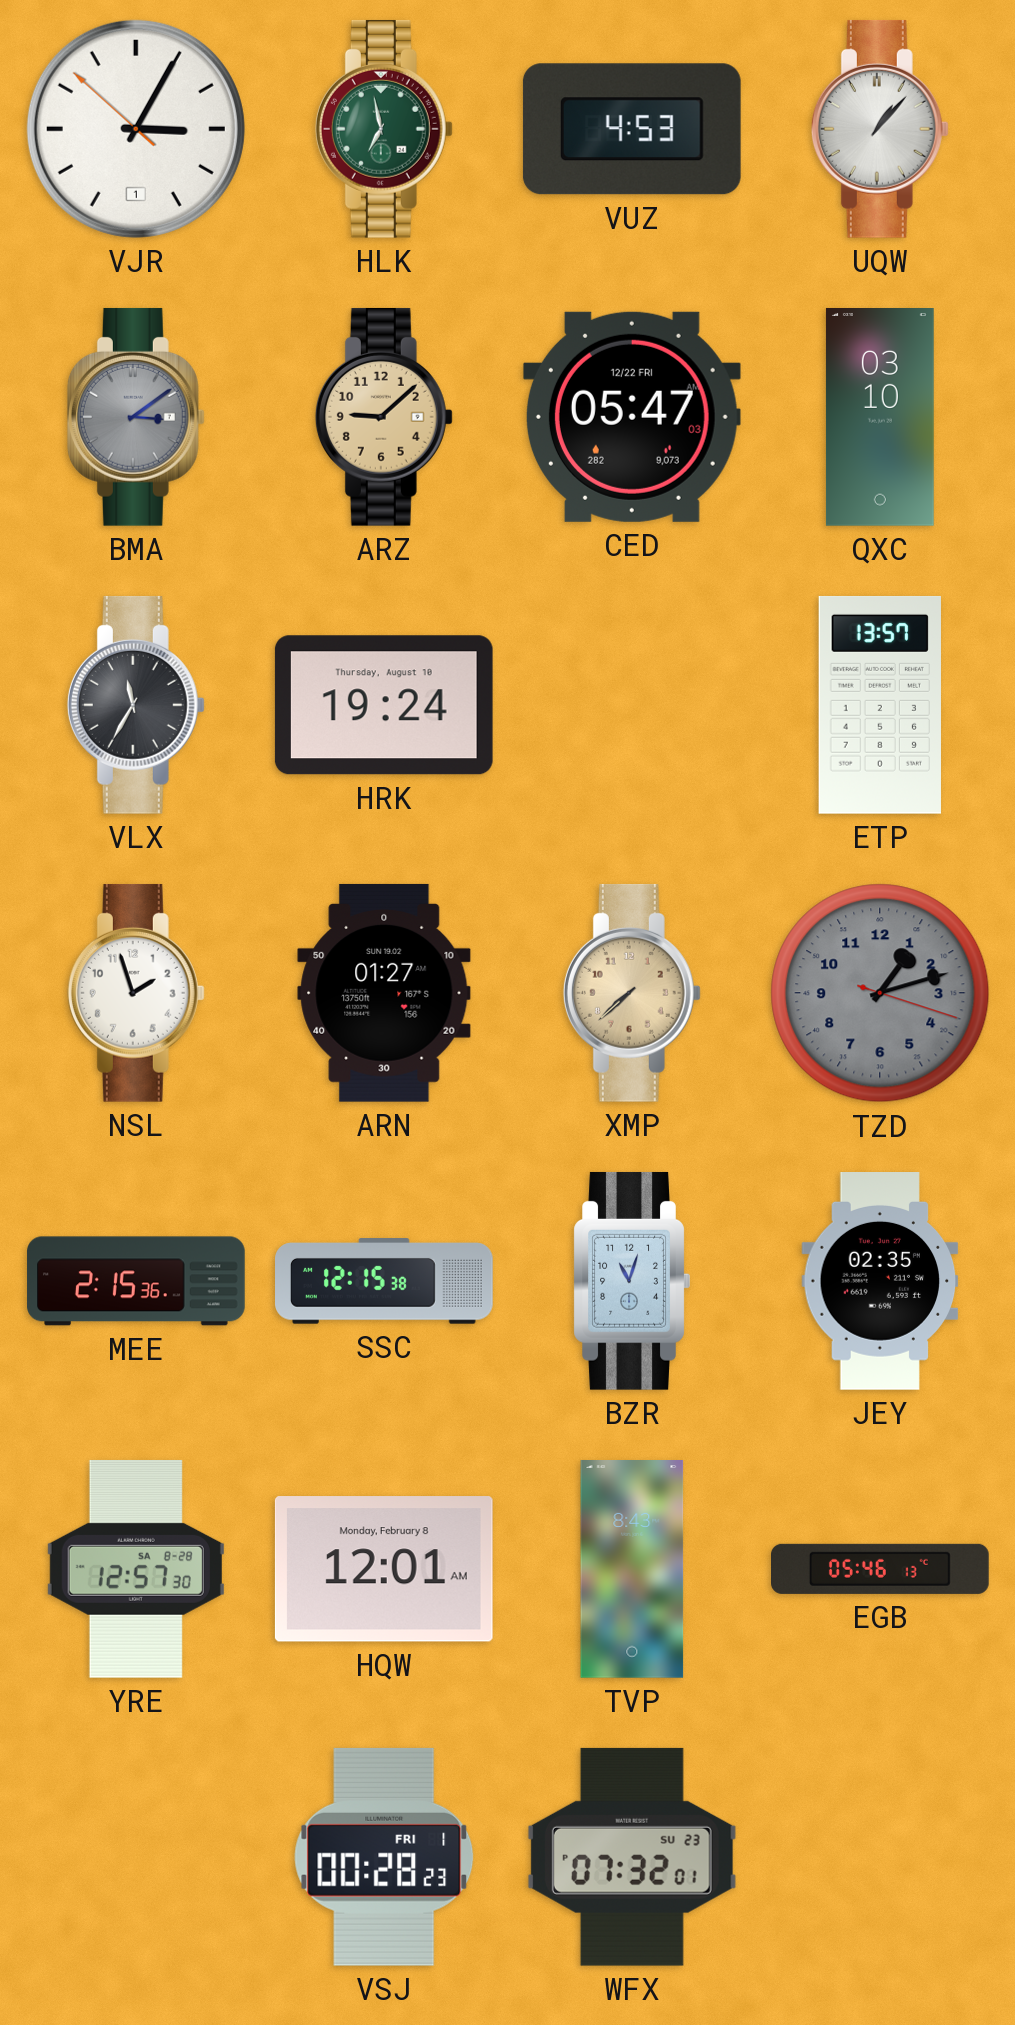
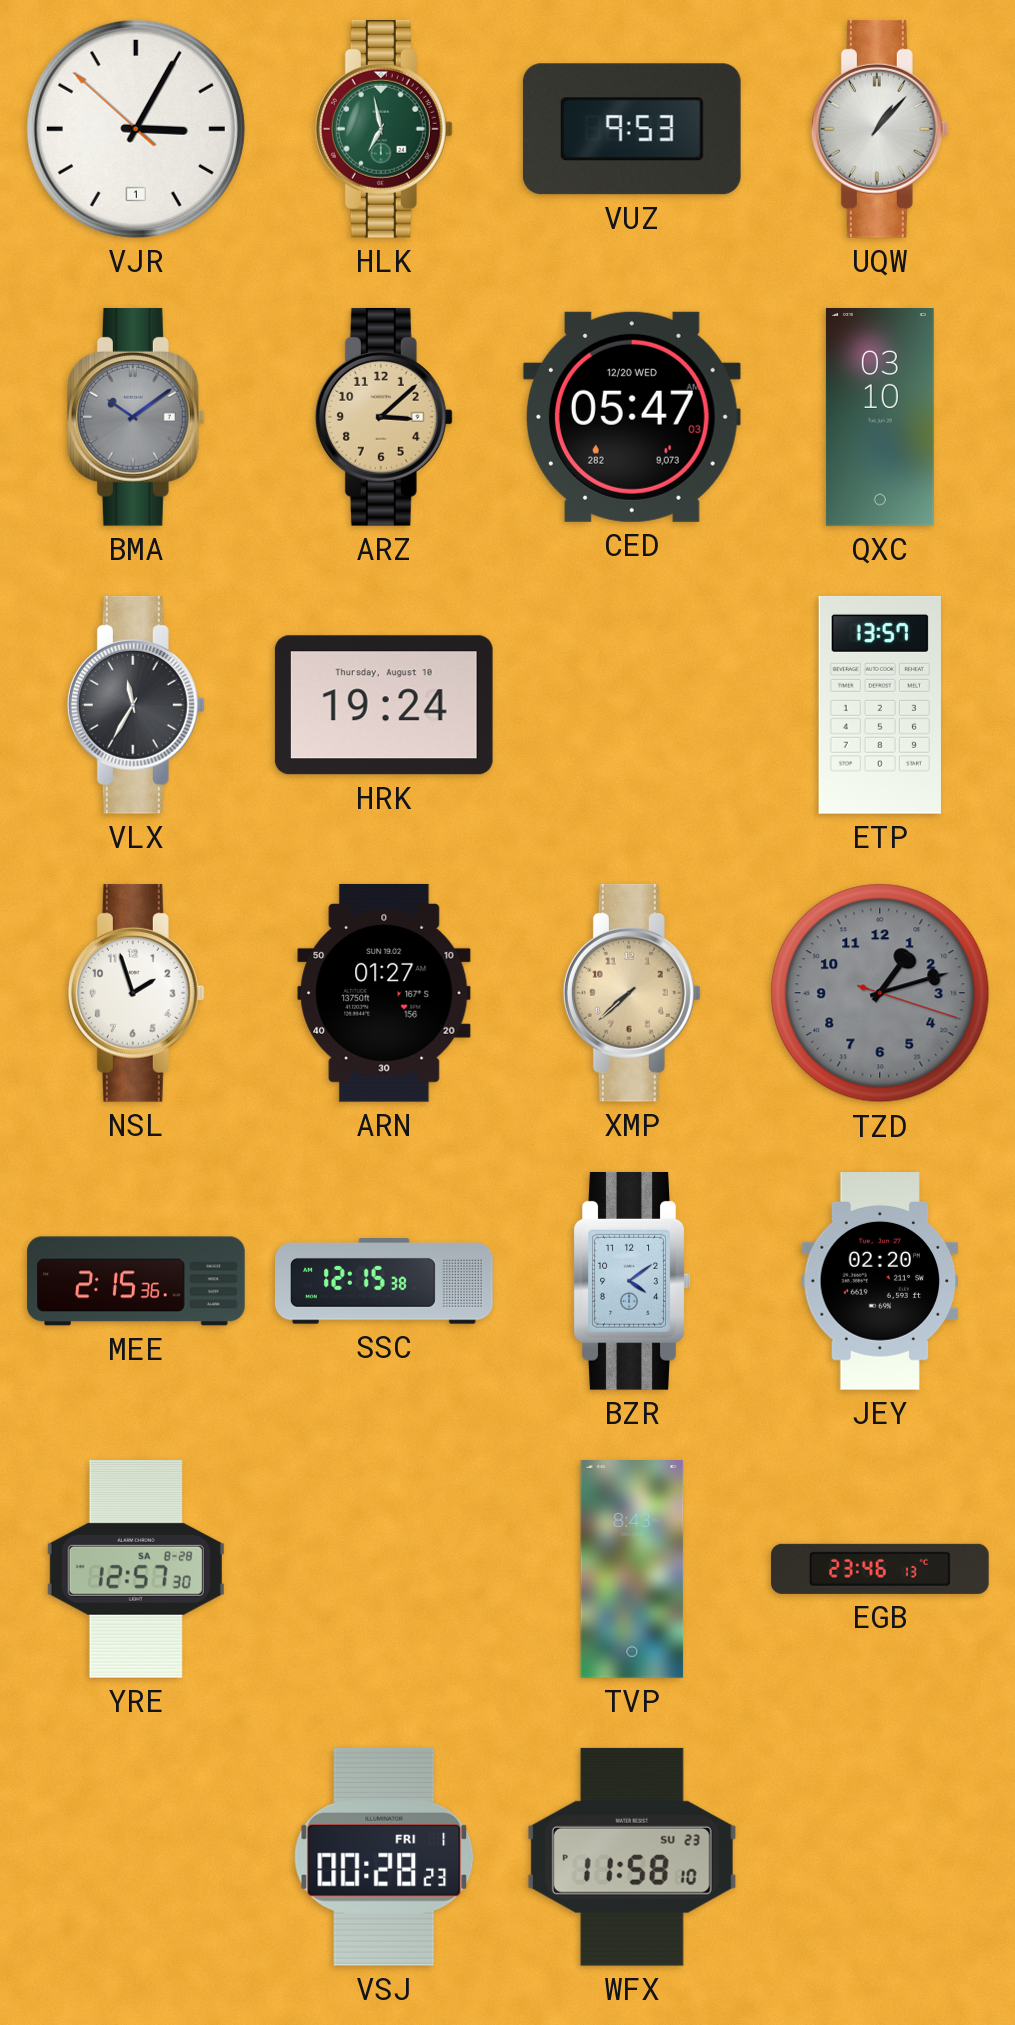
VUZ: 4:53 -> 9:53
BMA: 3:09 -> 10:09
ARZ: 9:08 -> 3:08
CED date: 12/22 FRI -> 12/20 WED
BZR: 11:03 -> 4:09
JEY: 02:35 -> 02:20
HQW: 12:01 -> none
EGB: 05:46 -> 23:46
WFX: 07:32 -> 11:58
